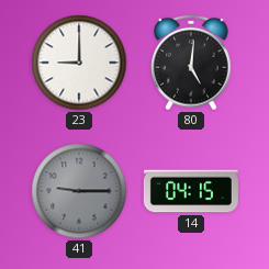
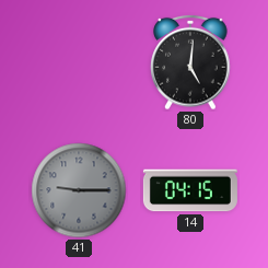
23: 9:00 -> none
